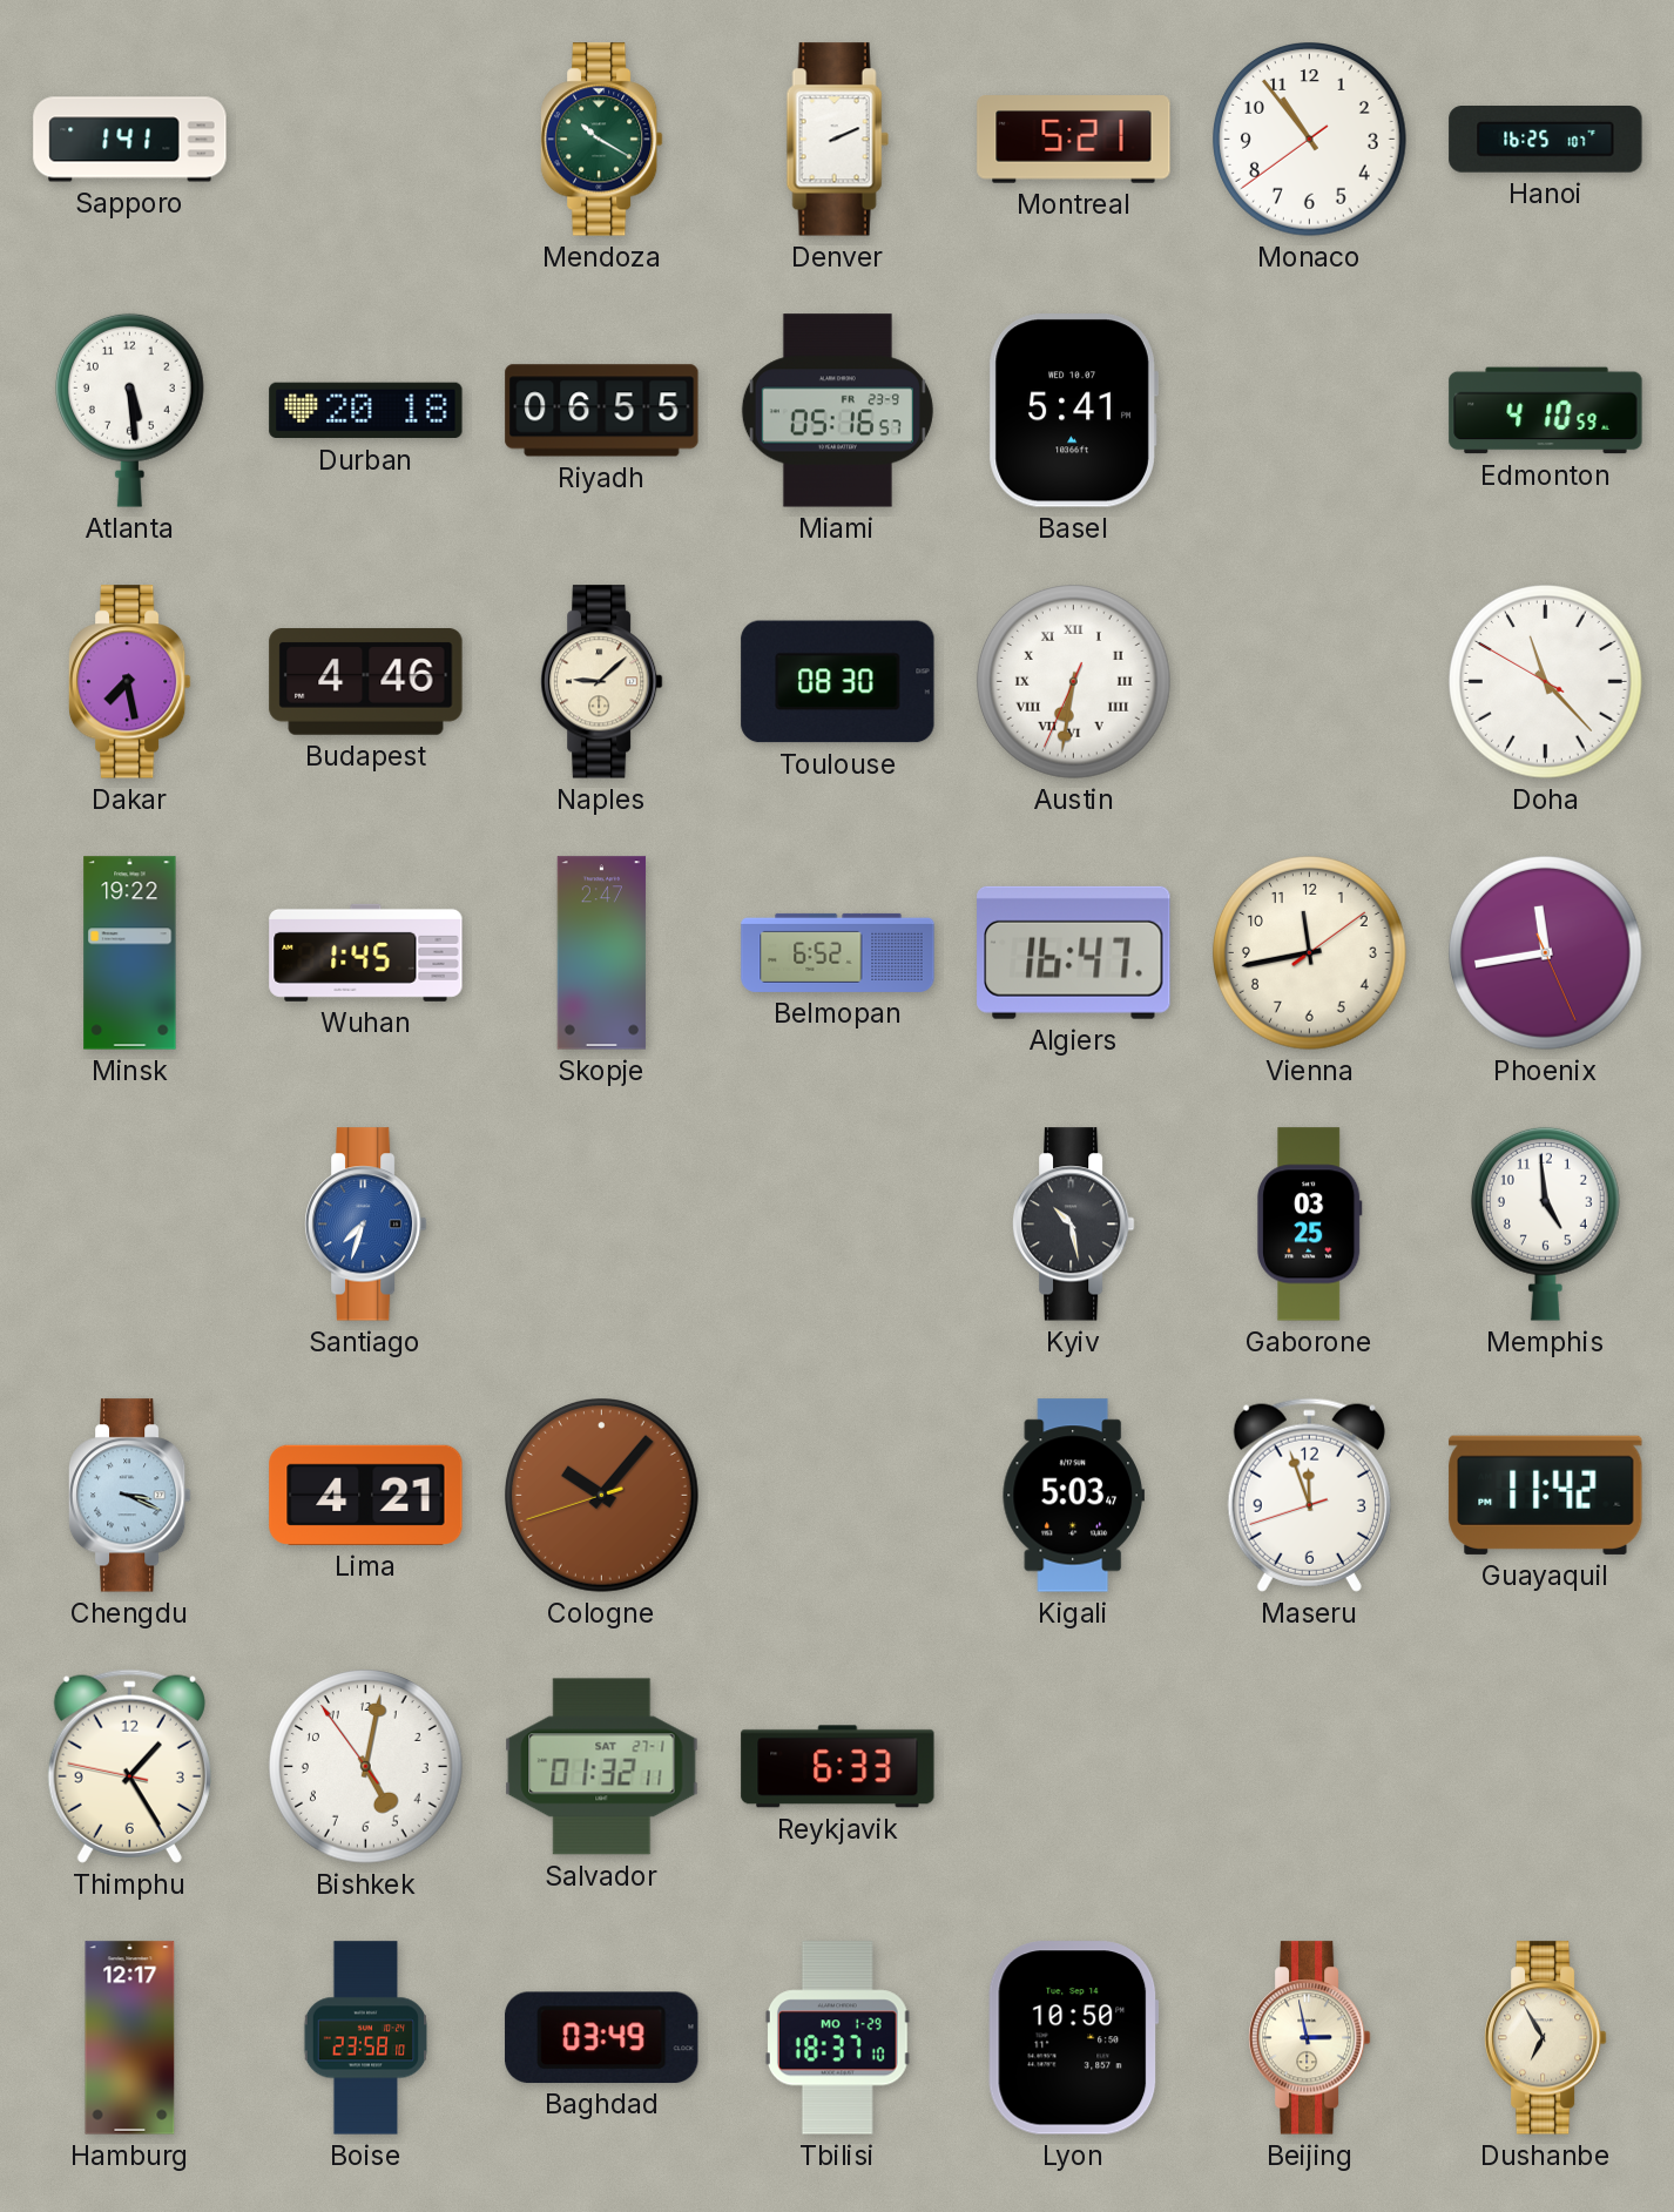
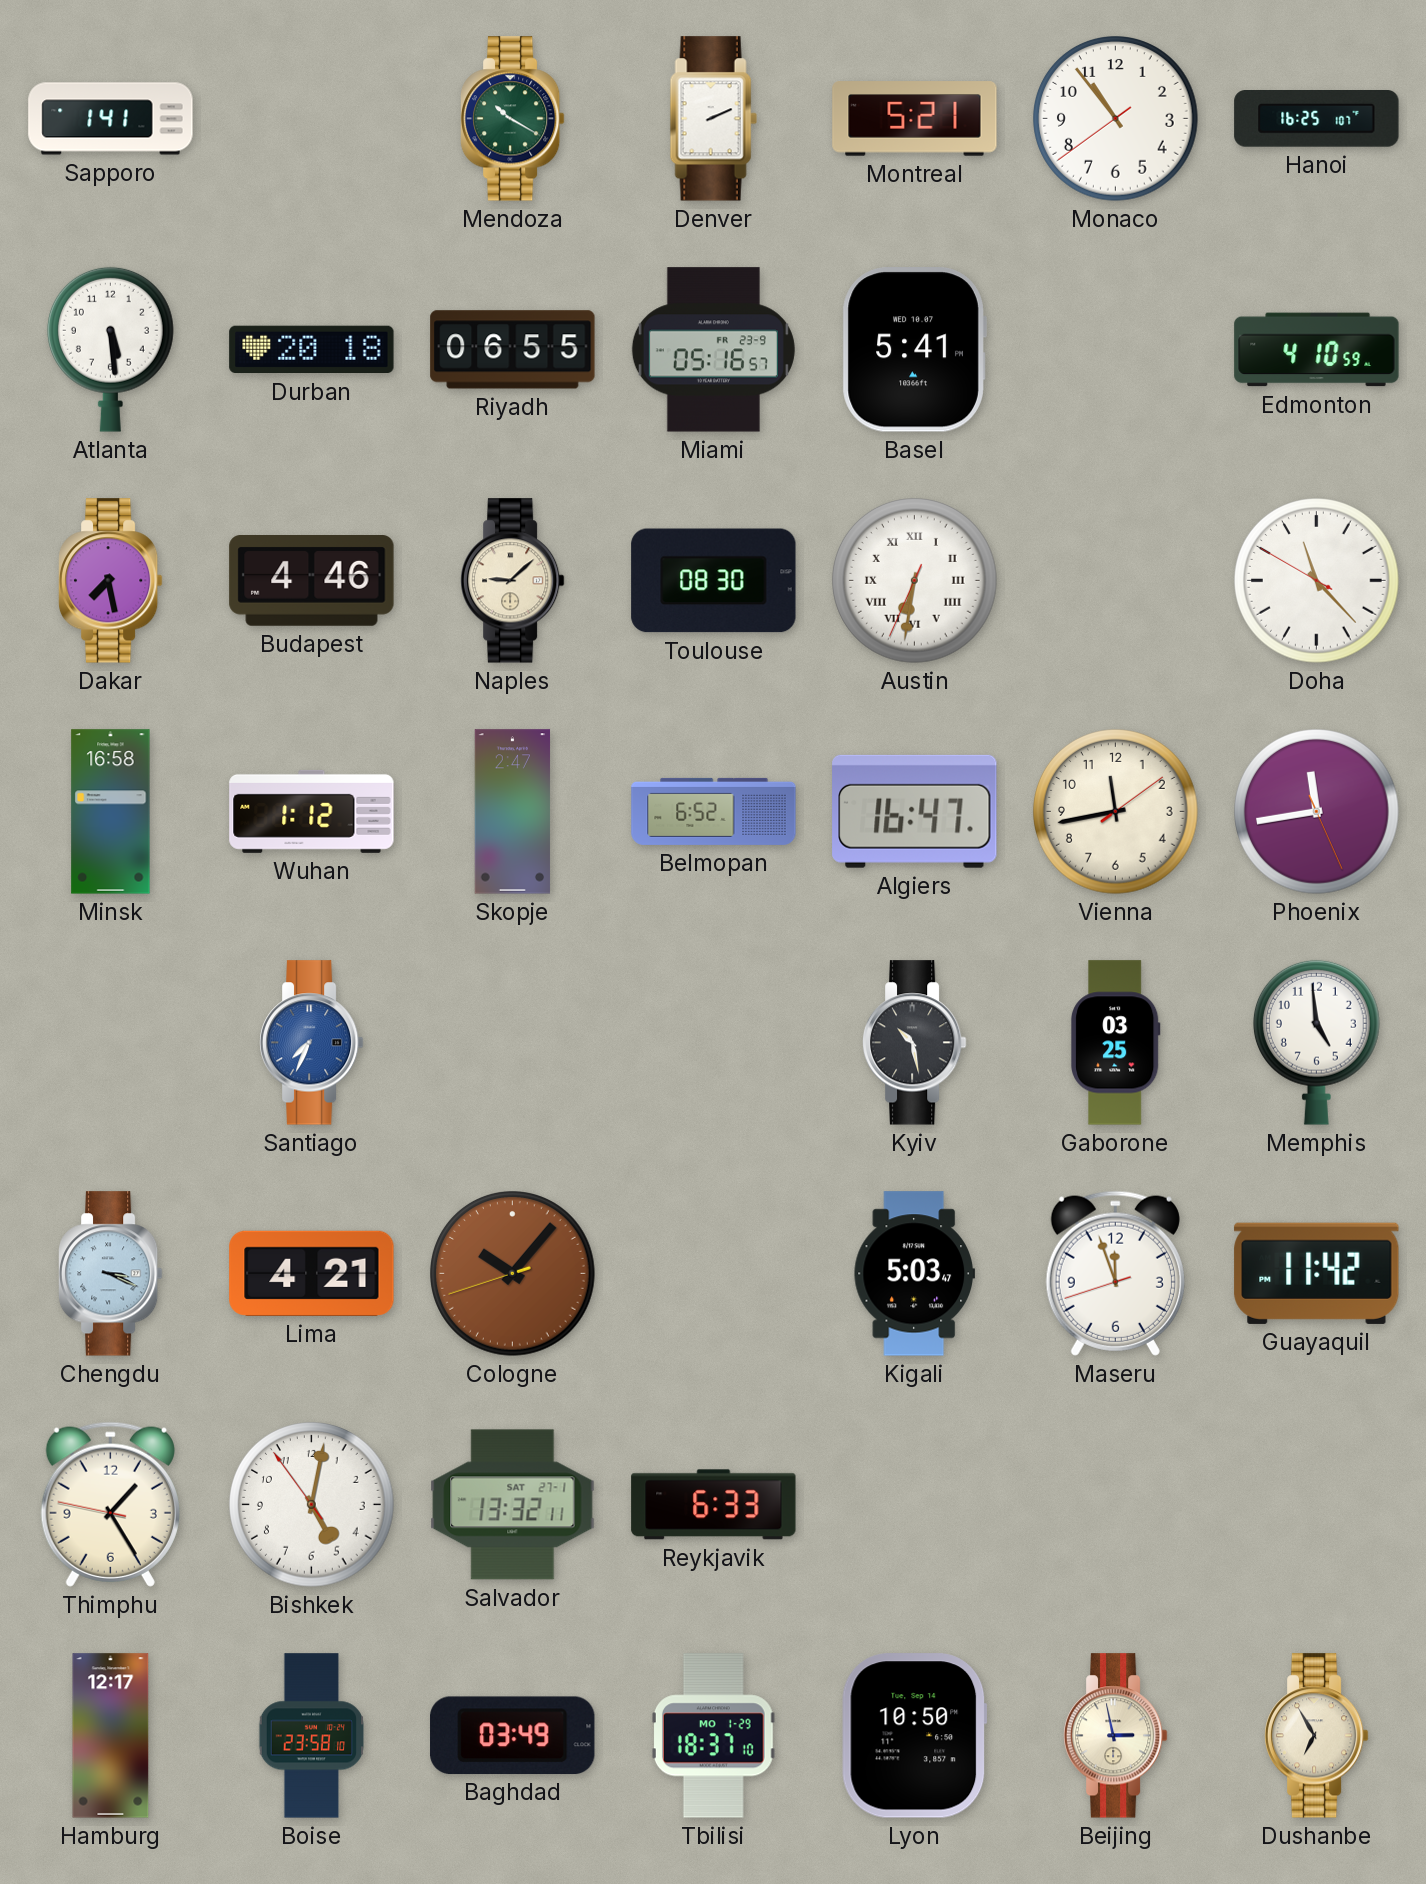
Minsk: 19:22 -> 16:58
Wuhan: 1:45 -> 1:12
Santiago: 7:33 -> 7:34
Salvador: 01:32 -> 13:32
